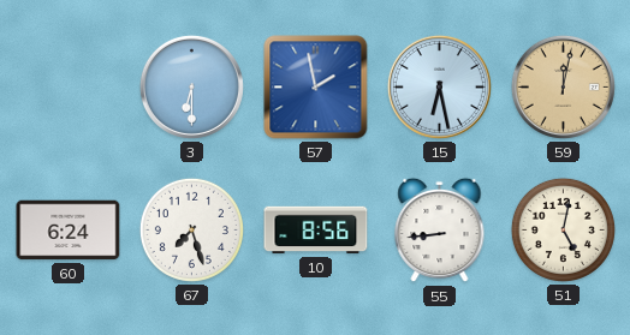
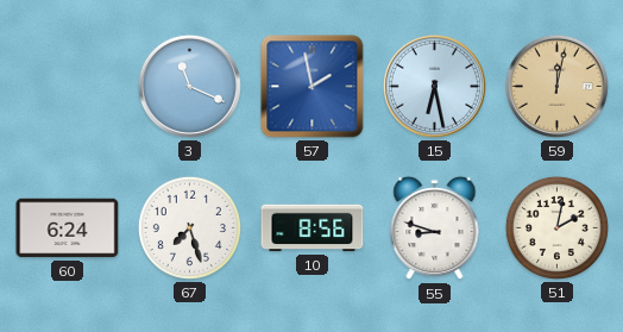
3: 6:30 -> 11:19
55: 8:44 -> 8:48
51: 5:02 -> 2:02
